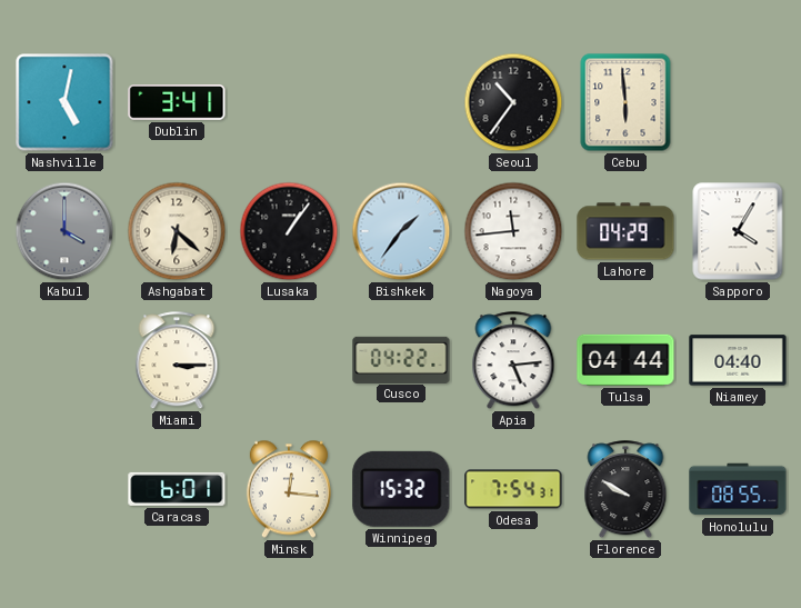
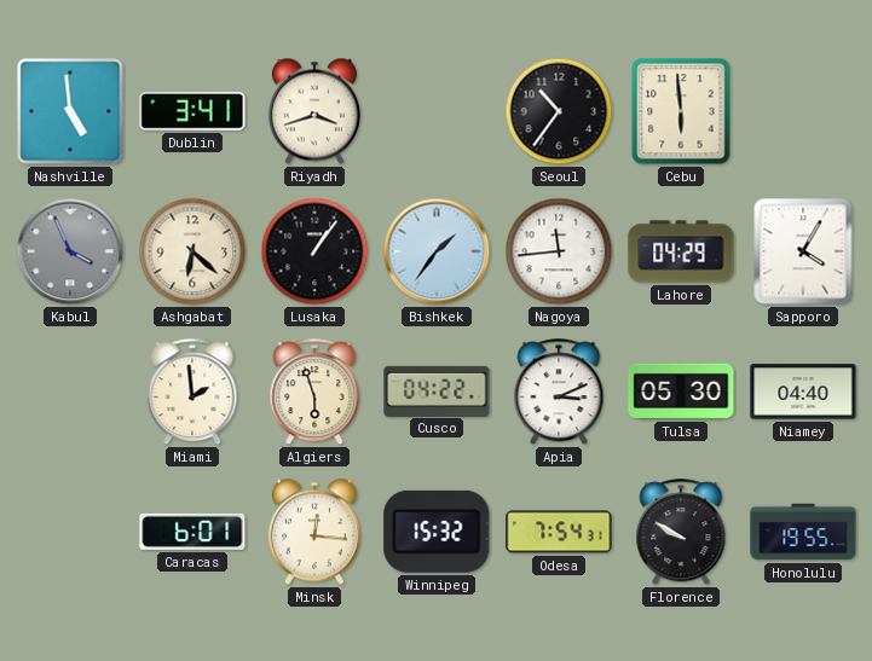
Nashville: 5:02 -> 4:59
Riyadh: none -> 3:42
Kabul: 4:00 -> 3:56
Miami: 3:15 -> 1:59
Algiers: none -> 5:57
Apia: 5:14 -> 3:11
Tulsa: 04:44 -> 05:30
Honolulu: 08:55 -> 19:55
